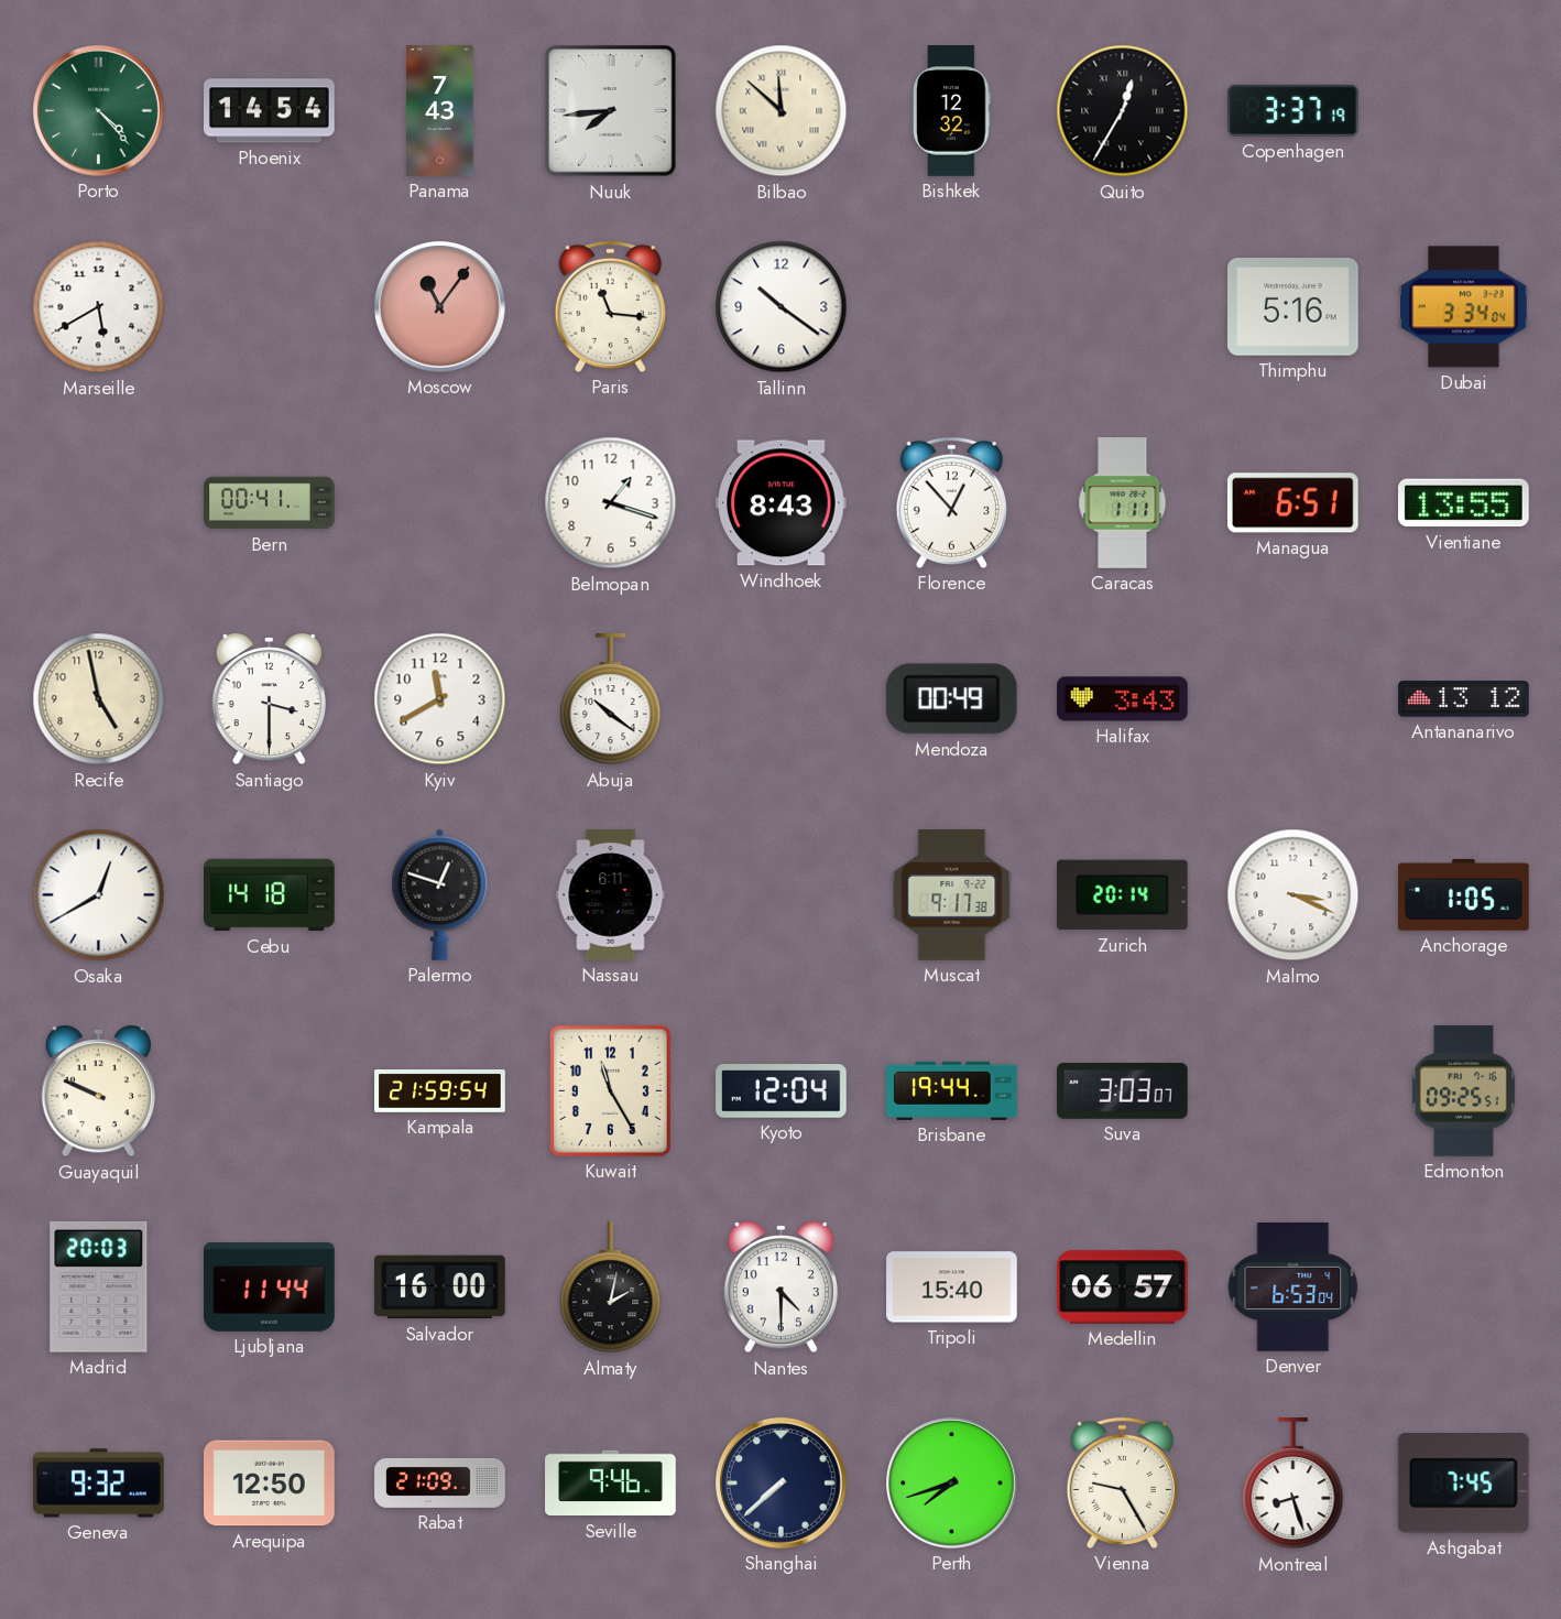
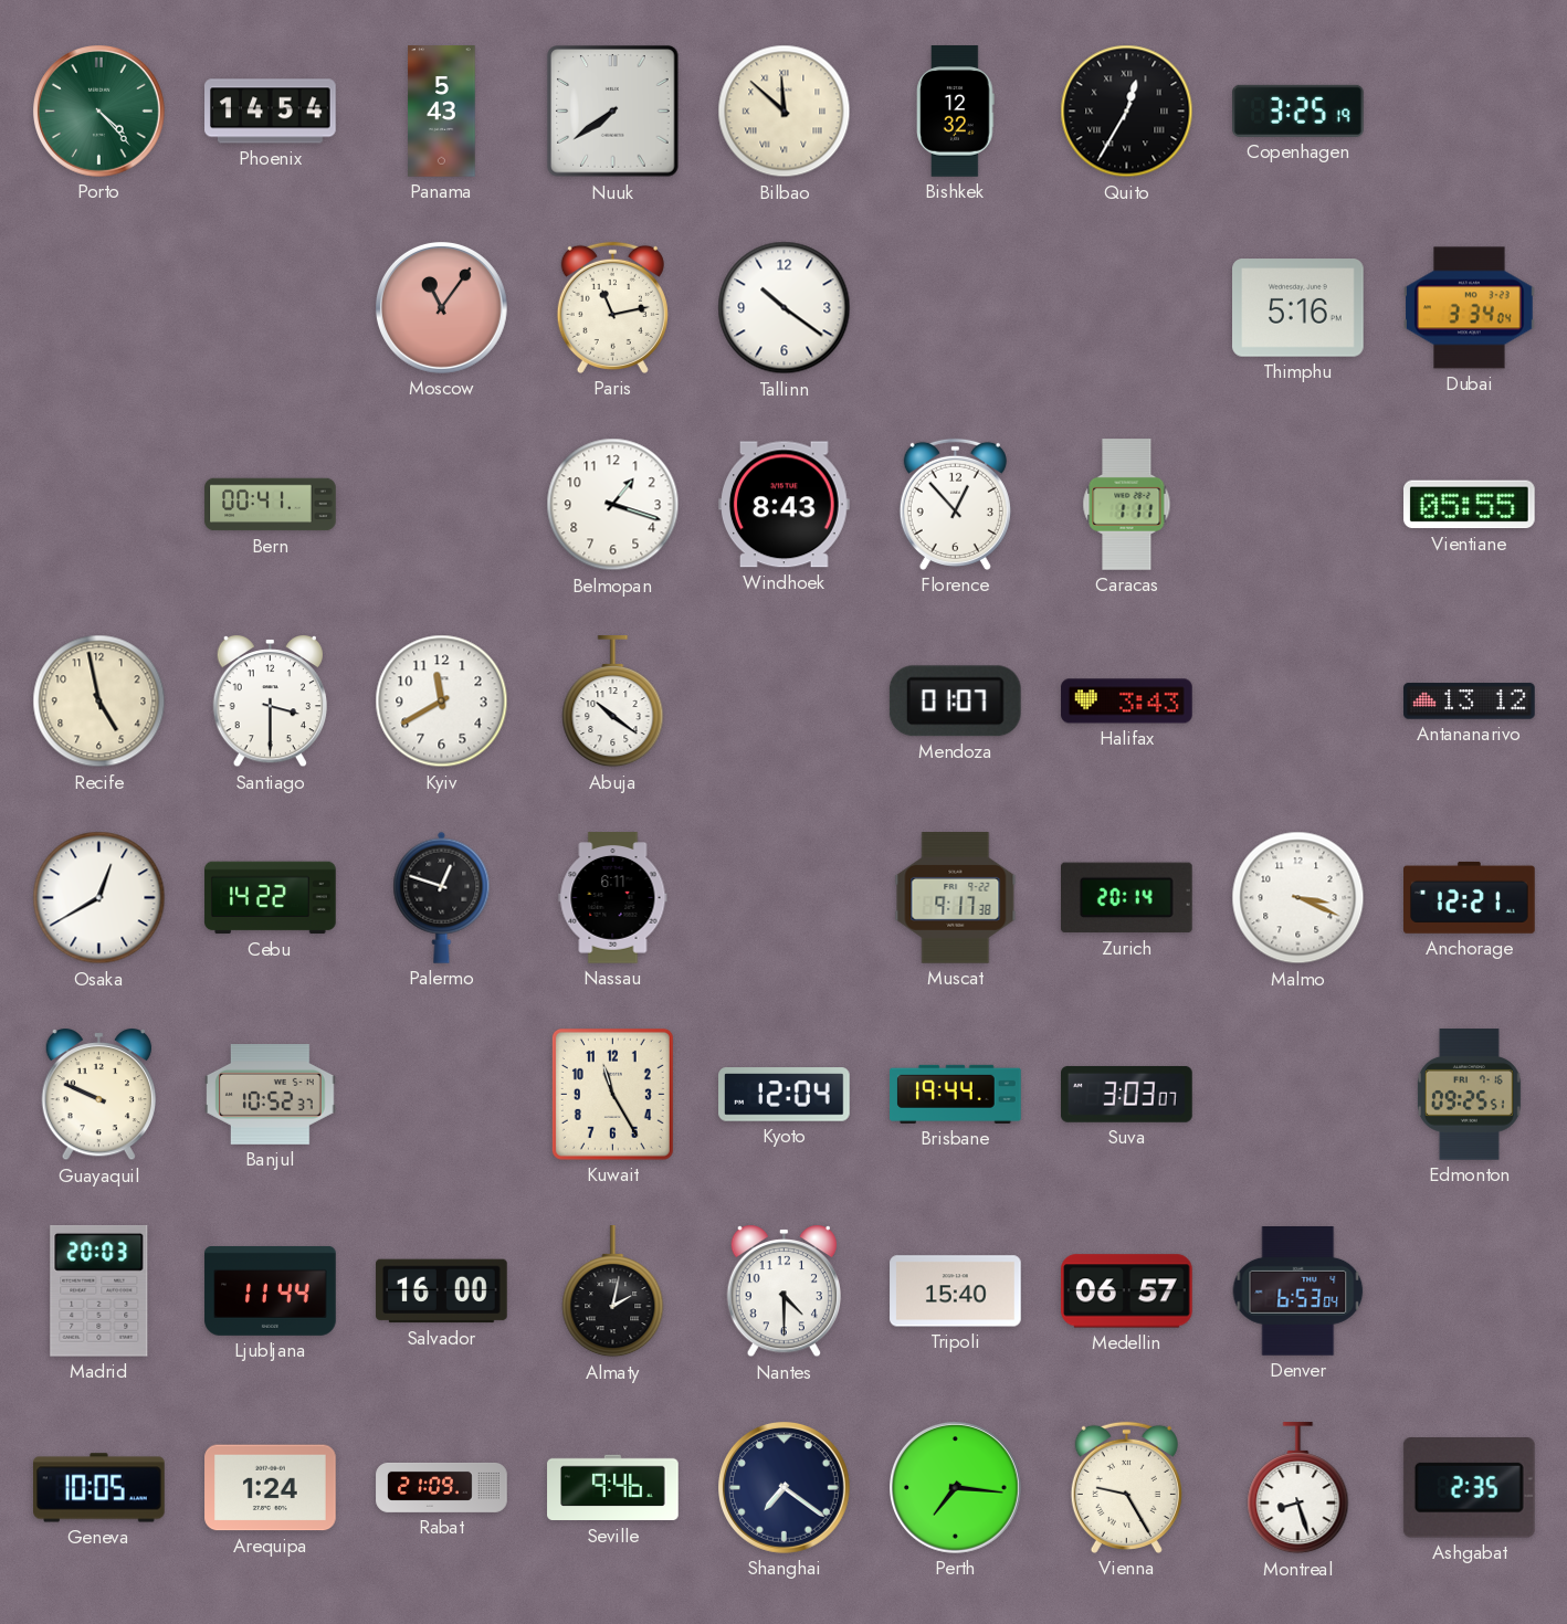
Panama: 7:43 -> 5:43
Nuuk: 7:44 -> 7:39
Copenhagen: 3:37 -> 3:25
Marseille: 5:40 -> none
Paris: 11:16 -> 11:13
Managua: 6:51 -> none
Vientiane: 13:55 -> 05:55
Mendoza: 00:49 -> 01:07
Cebu: 14:18 -> 14:22
Anchorage: 1:05 -> 12:21
Banjul: none -> 10:52
Kampala: 21:59 -> none
Geneva: 9:32 -> 10:05
Arequipa: 12:50 -> 1:24
Shanghai: 7:38 -> 7:21
Perth: 7:42 -> 7:16
Ashgabat: 7:45 -> 2:35
